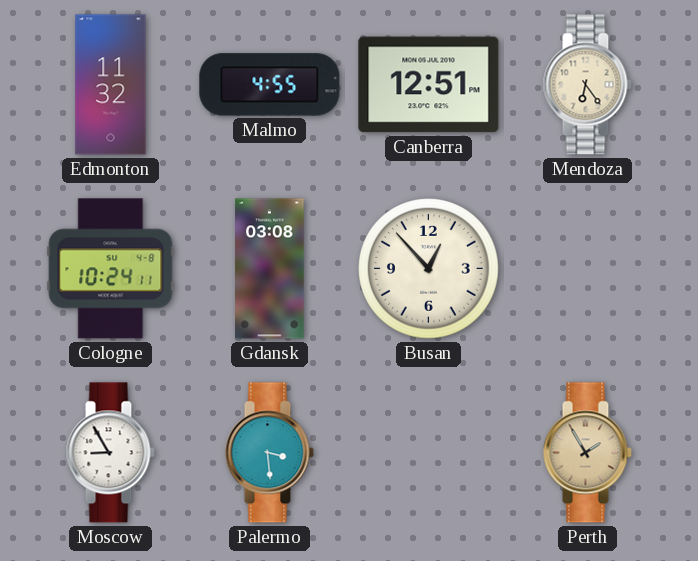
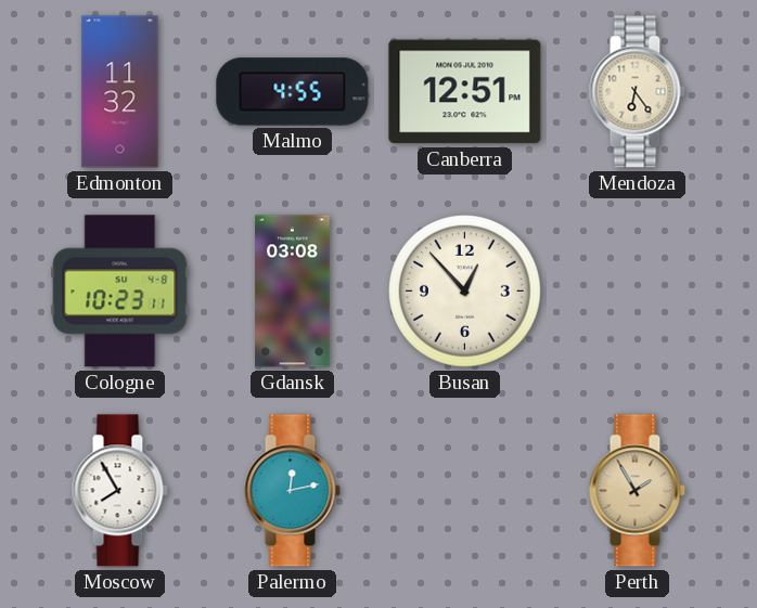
Cologne: 10:24 -> 10:23
Moscow: 8:55 -> 7:55
Palermo: 3:29 -> 12:13
